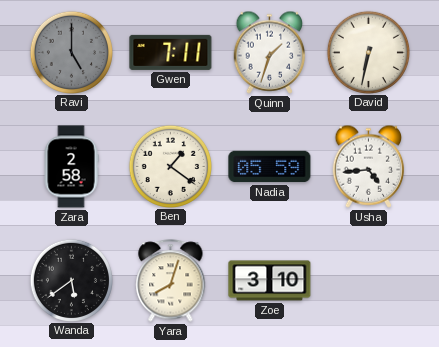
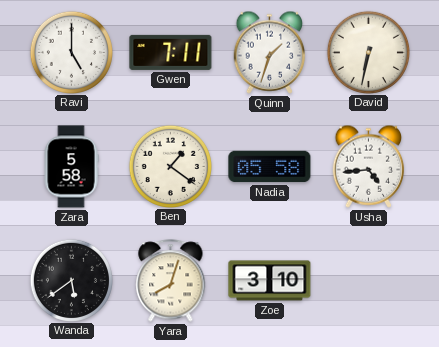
Ravi dial: grey -> white
Zara: 2:58 -> 5:58
Nadia: 05:59 -> 05:58
